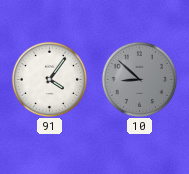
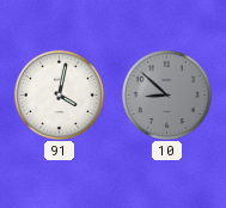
91: 4:06 -> 4:02
